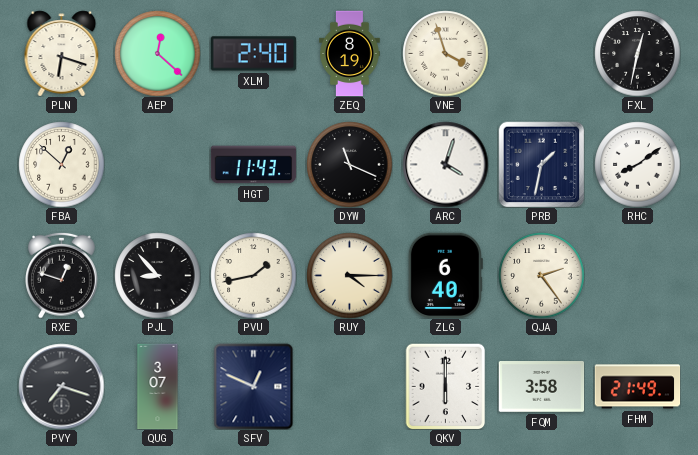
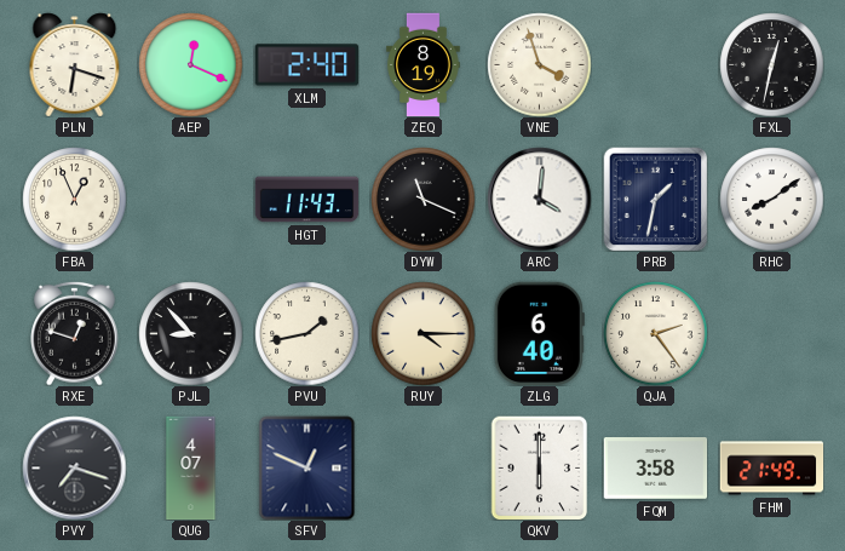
AEP: 12:22 -> 12:19
FBA: 12:52 -> 12:56
ARC: 4:03 -> 4:01
QUG: 3:07 -> 4:07
